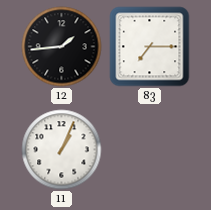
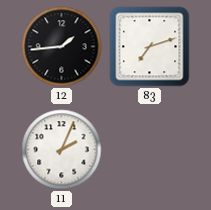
83: 7:15 -> 7:12
11: 1:04 -> 2:04
